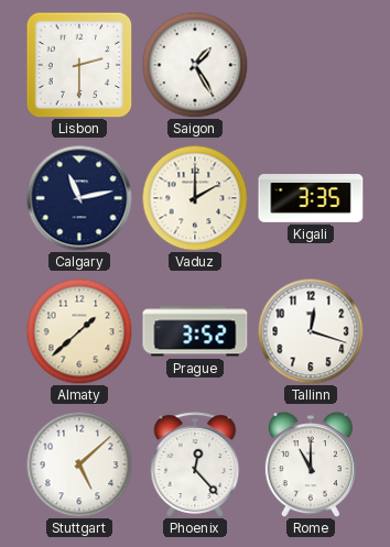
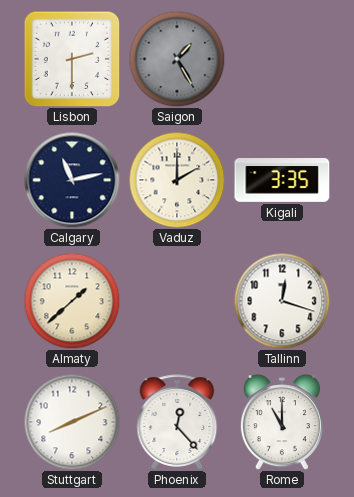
Saigon dial: white -> grey
Prague: 3:52 -> none
Stuttgart: 5:08 -> 8:11
